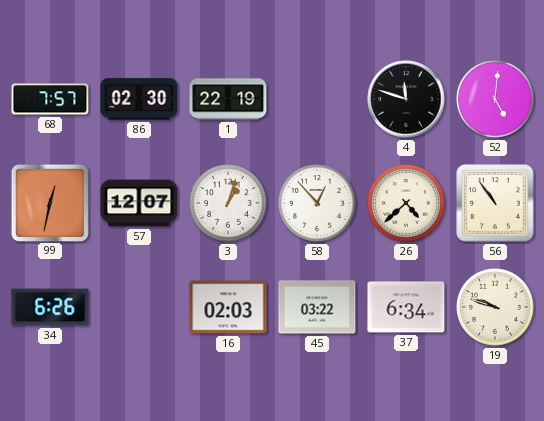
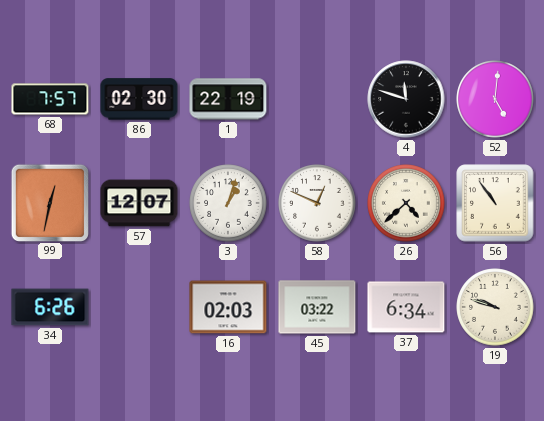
58: 12:53 -> 12:49
